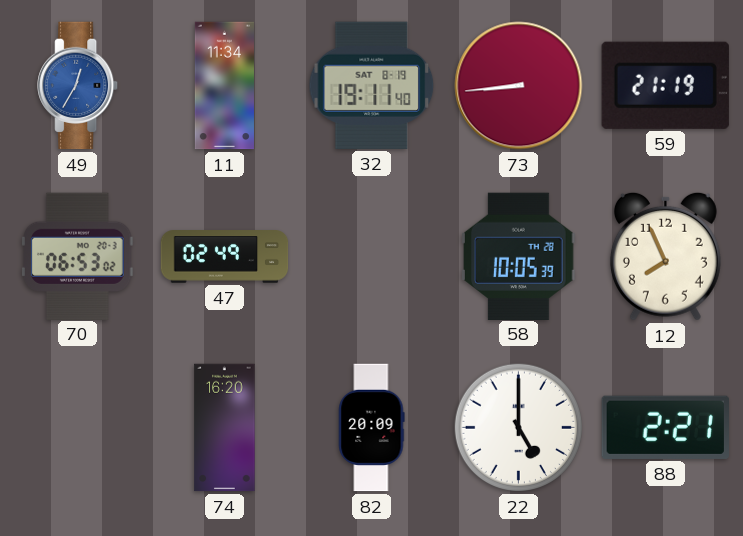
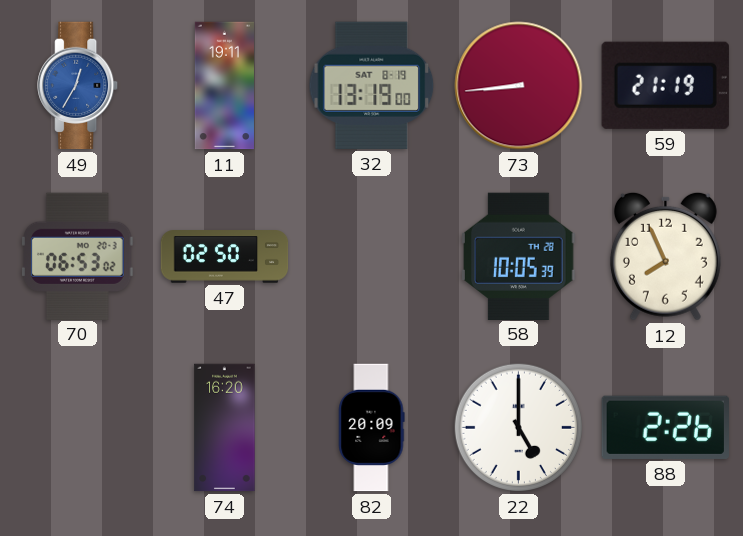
11: 11:34 -> 19:11
32: 19:11 -> 13:19
47: 02:49 -> 02:50
88: 2:21 -> 2:26
